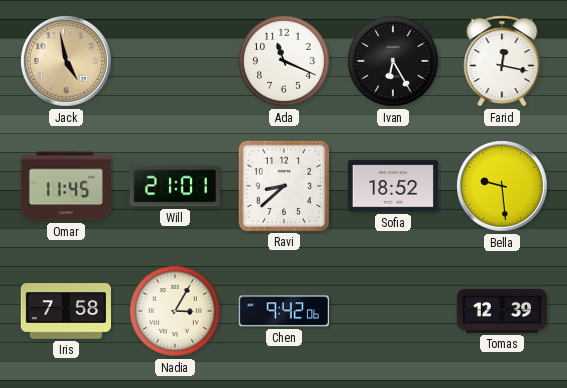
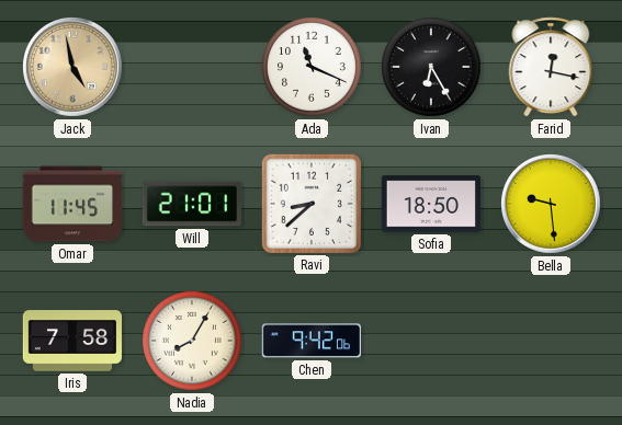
Sofia: 18:52 -> 18:50
Nadia: 3:05 -> 8:05
Tomas: 12:39 -> none
